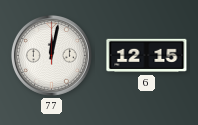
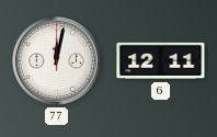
6: 12:15 -> 12:11
